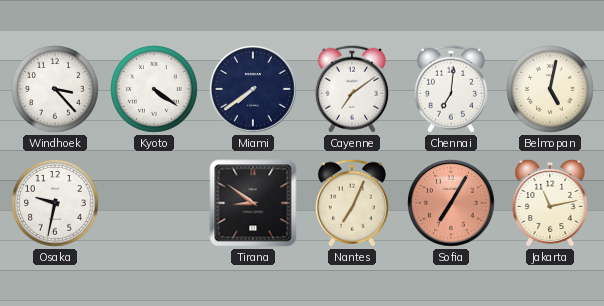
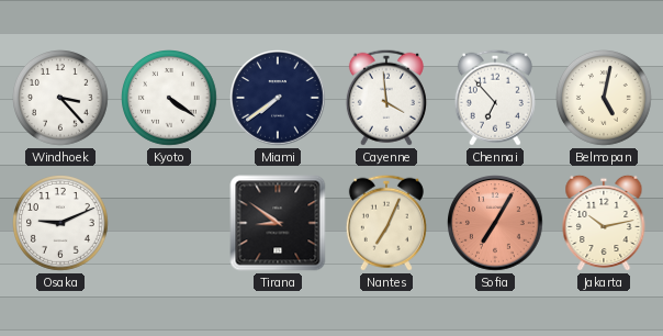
Cayenne: 7:09 -> 3:59
Chennai: 7:01 -> 6:53
Osaka: 9:32 -> 9:11
Jakarta: 11:13 -> 10:13
